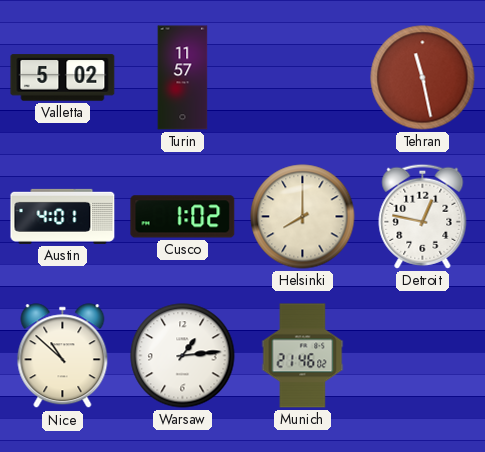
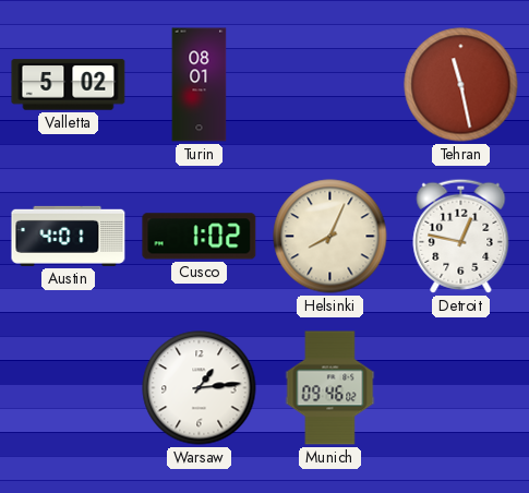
Turin: 11:57 -> 08:01
Helsinki: 8:00 -> 8:04
Nice: 10:52 -> none
Munich: 21:46 -> 09:46
